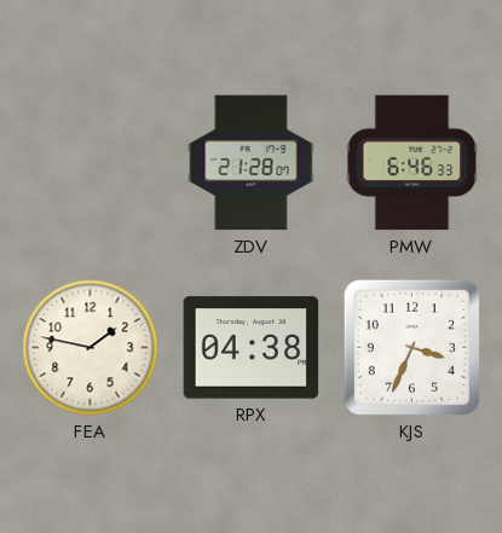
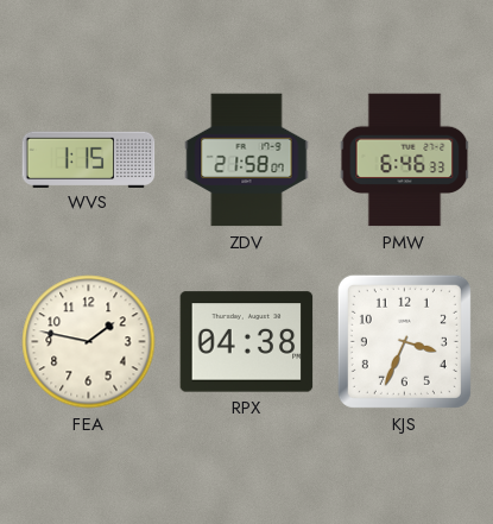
WVS: none -> 1:15
ZDV: 21:28 -> 21:58
